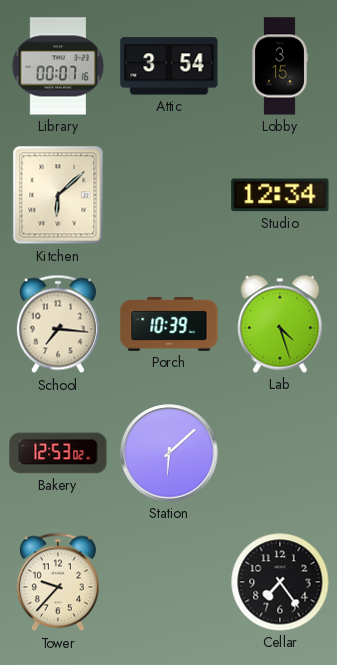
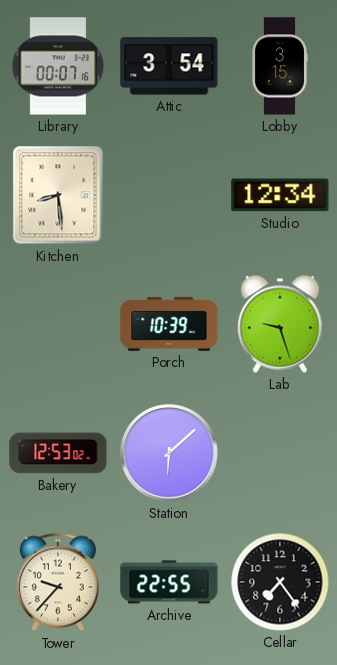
Kitchen: 6:08 -> 8:29
School: 7:16 -> none
Lab: 4:27 -> 9:27
Archive: none -> 22:55
